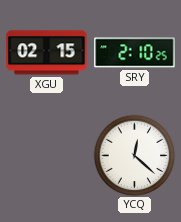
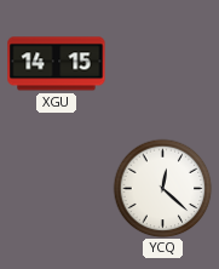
XGU: 02:15 -> 14:15
SRY: 2:10 -> none
